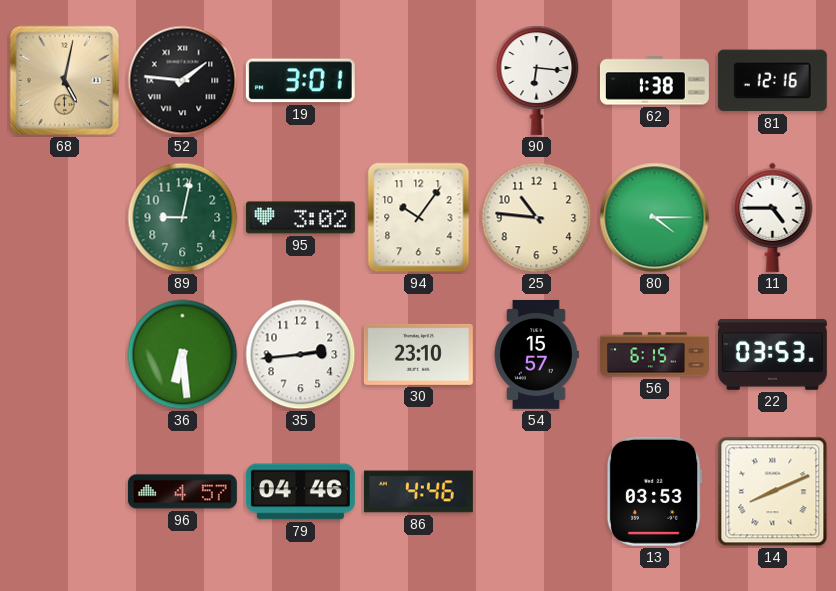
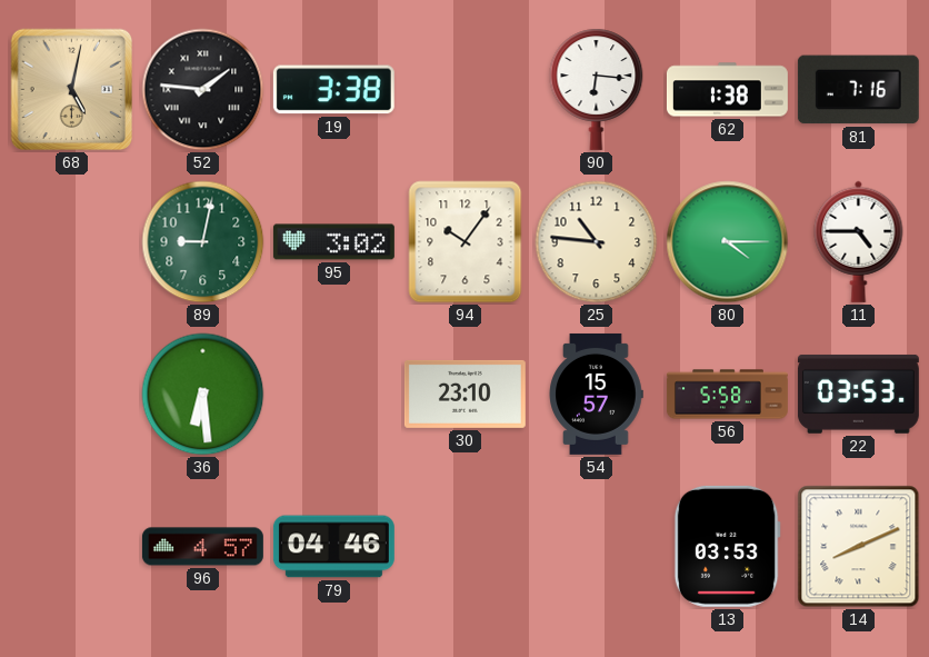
19: 3:01 -> 3:38
81: 12:16 -> 7:16
35: 2:44 -> none
56: 6:15 -> 5:58
86: 4:46 -> none
